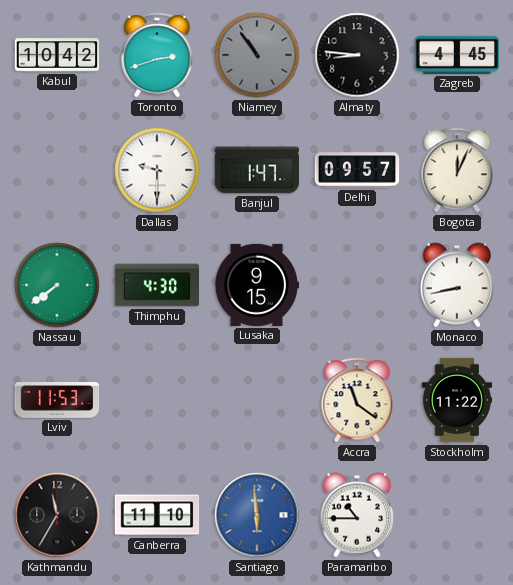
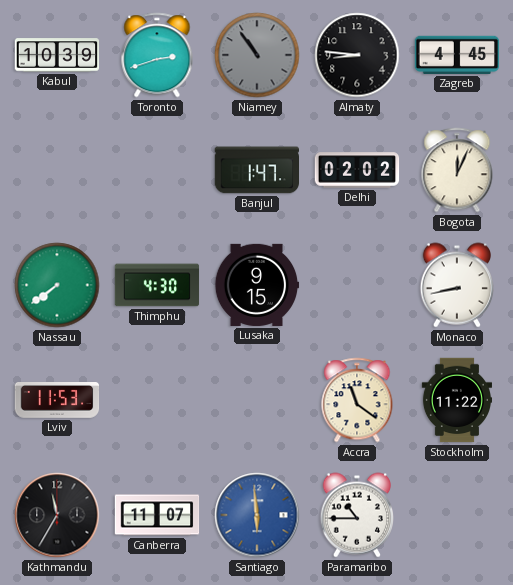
Kabul: 10:42 -> 10:39
Dallas: 9:30 -> none
Delhi: 09:57 -> 02:02
Canberra: 11:10 -> 11:07
